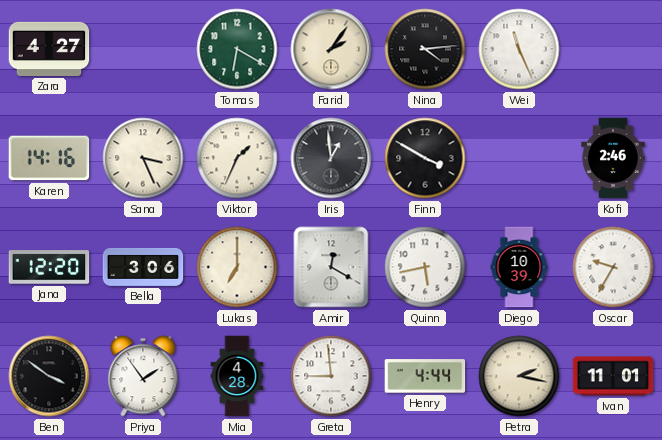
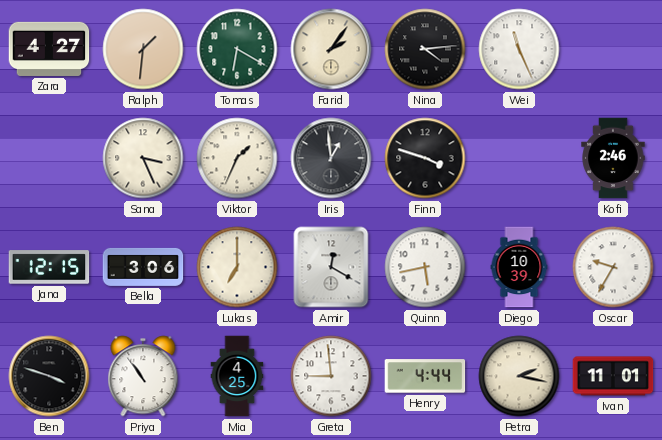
Ralph: none -> 1:31
Karen: 14:16 -> none
Finn: 3:50 -> 3:48
Jana: 12:20 -> 12:15
Ben: 3:51 -> 3:48
Priya: 1:54 -> 10:54
Mia: 4:28 -> 4:25
